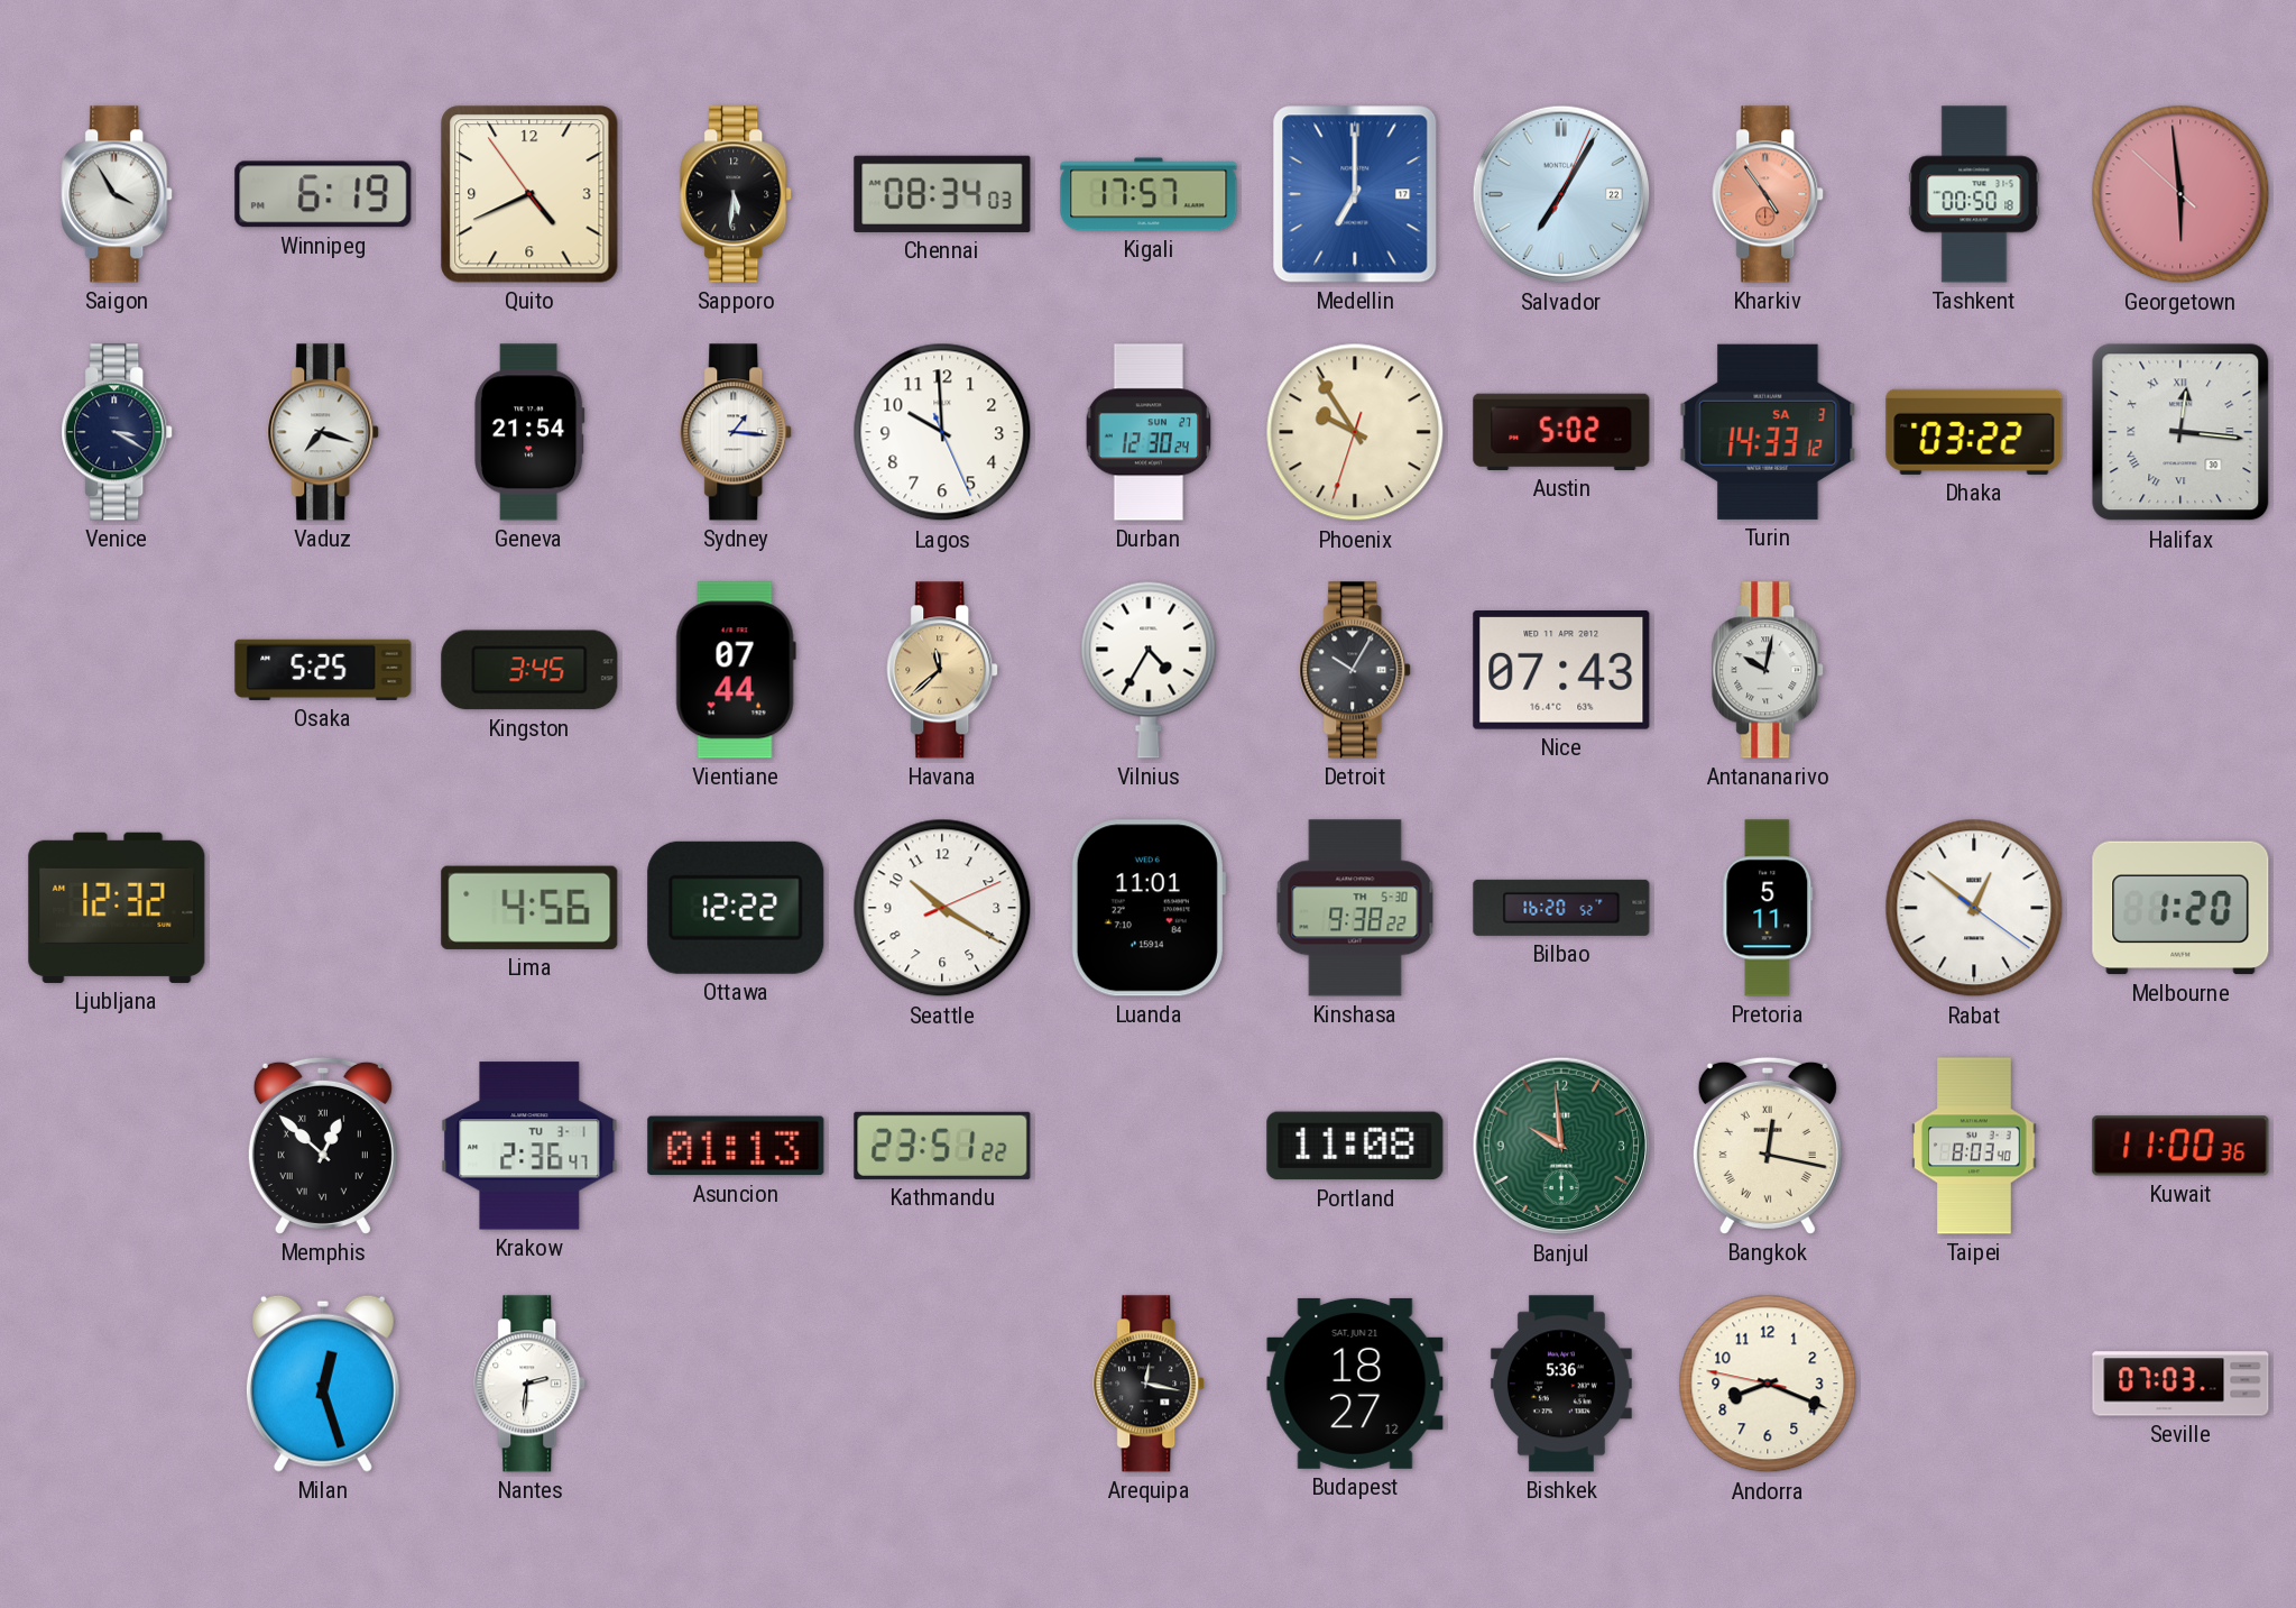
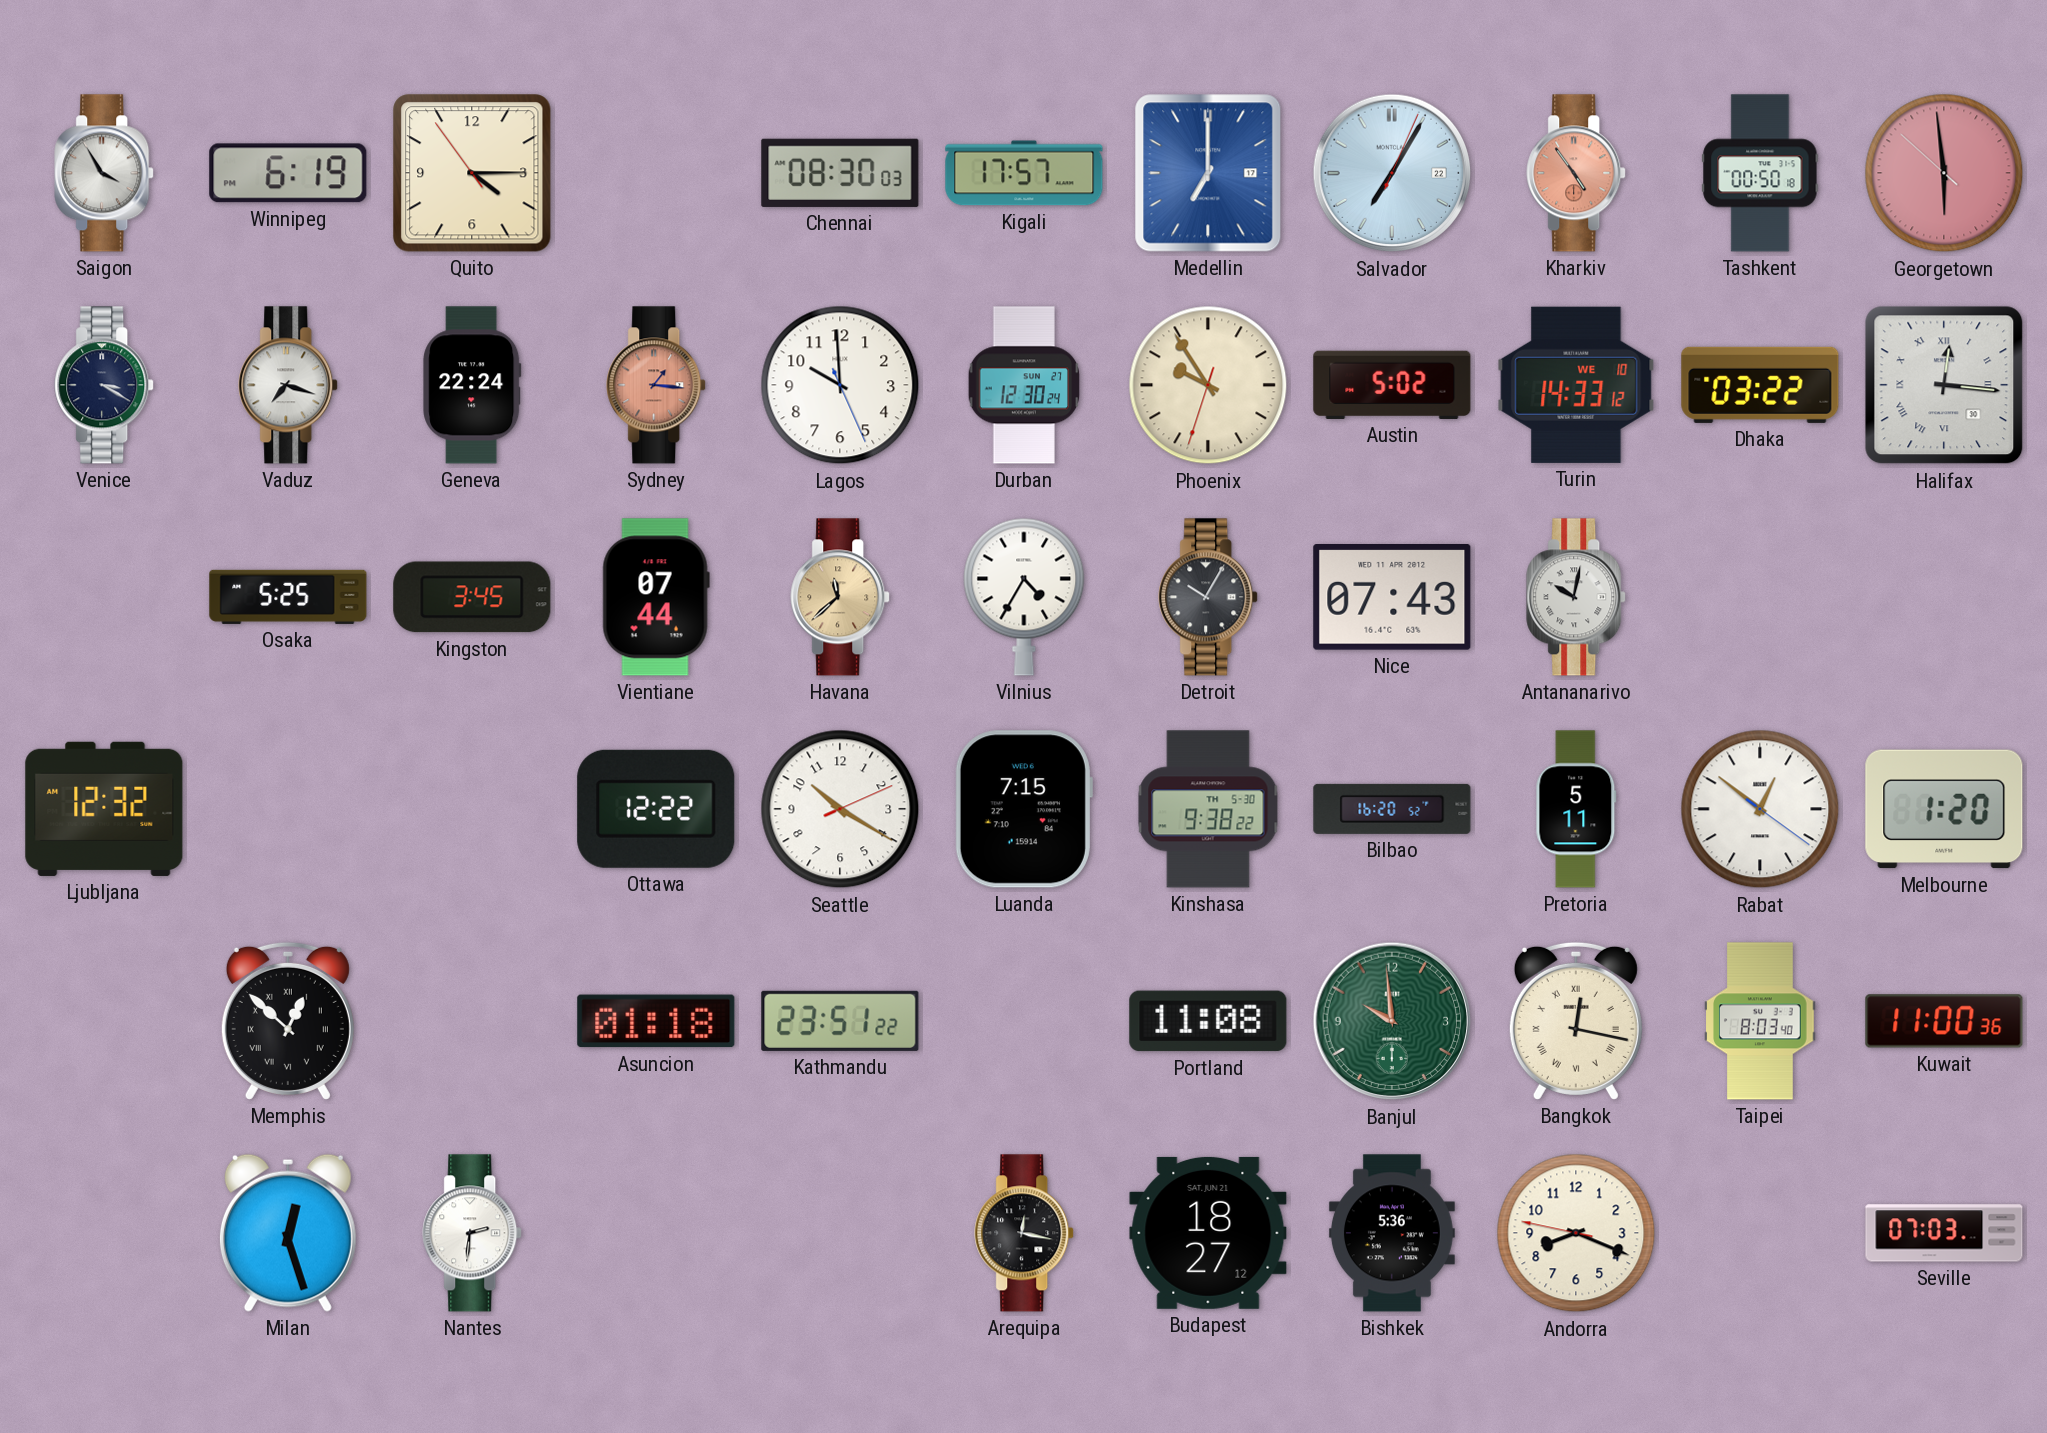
Quito: 4:40 -> 4:14
Sapporo: 5:31 -> none
Chennai: 08:34 -> 08:30
Geneva: 21:54 -> 22:24
Sydney dial: white -> salmon
Turin date: SA 3 -> WE 10
Lima: 4:56 -> none
Luanda: 11:01 -> 7:15
Krakow: 2:36 -> none
Asuncion: 01:13 -> 01:18
